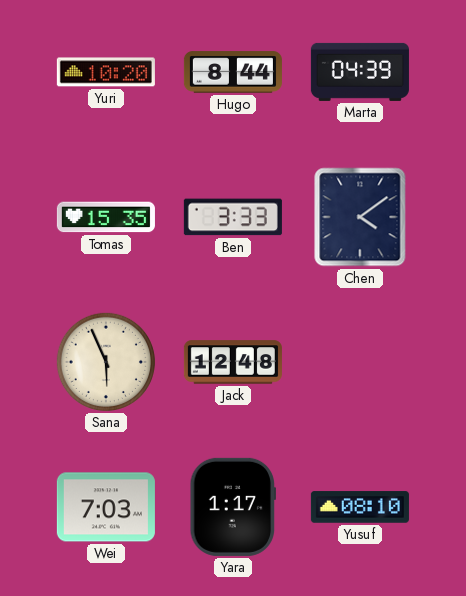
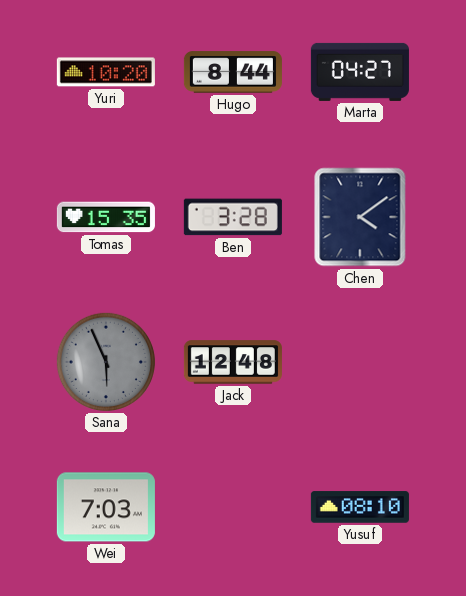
Marta: 04:39 -> 04:27
Ben: 3:33 -> 3:28
Sana dial: cream -> grey
Yara: 1:17 -> none
